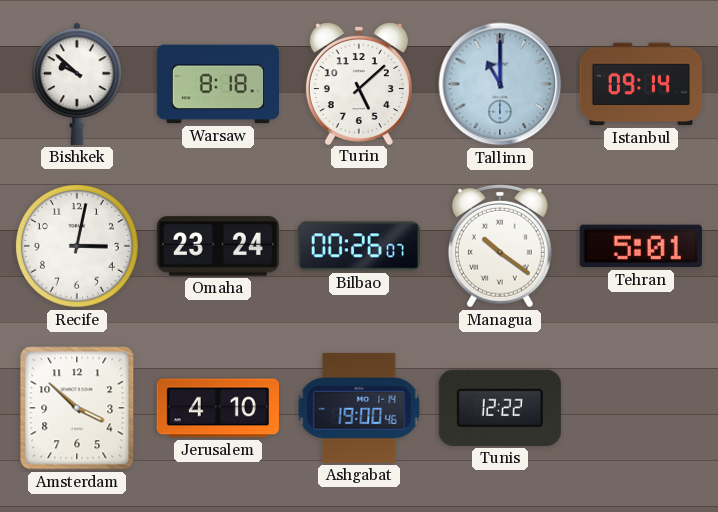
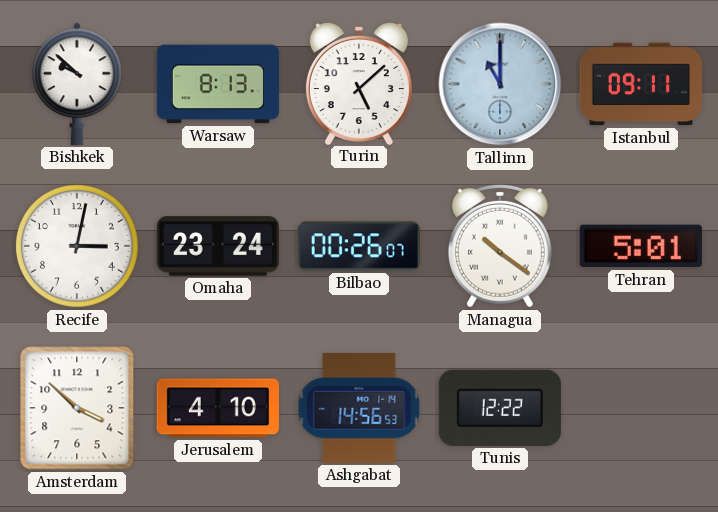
Warsaw: 8:18 -> 8:13
Istanbul: 09:14 -> 09:11
Ashgabat: 19:00 -> 14:56
